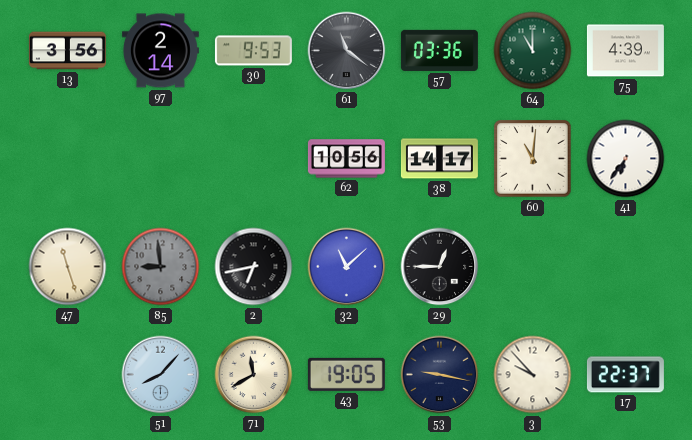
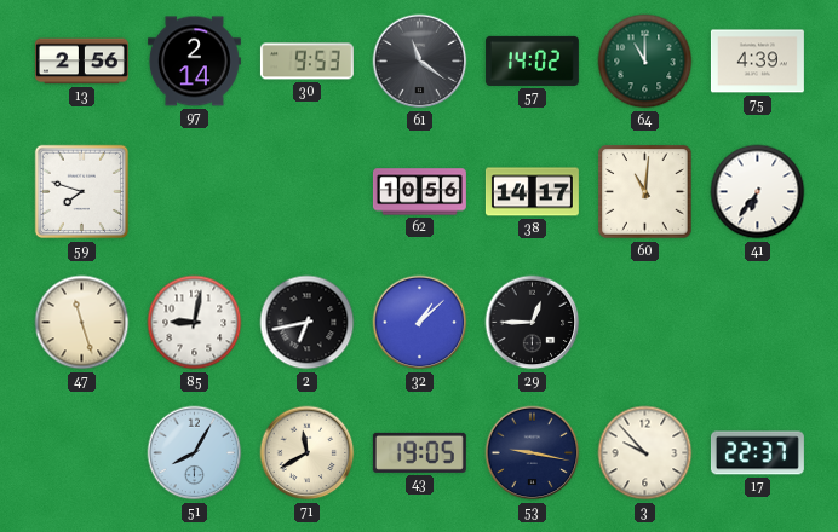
13: 3:56 -> 2:56
57: 03:36 -> 14:02
59: none -> 7:48
85: 8:59 -> 9:02
85 dial: grey -> white
32: 11:08 -> 1:08
51: 8:07 -> 8:05
